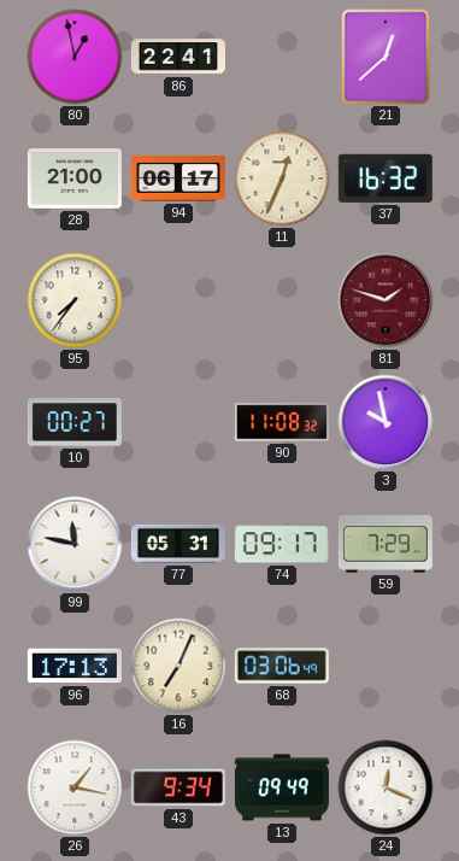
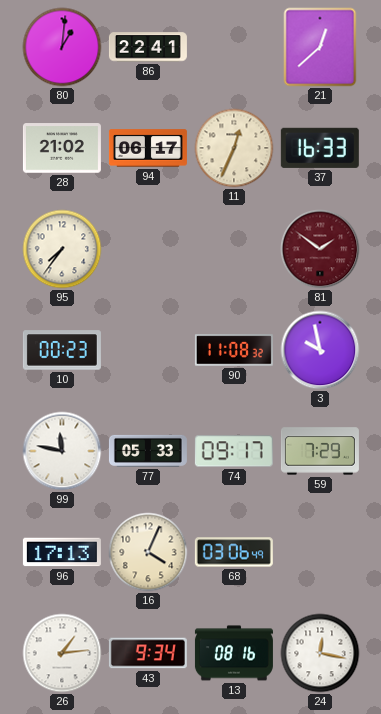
80: 12:58 -> 1:01
28: 21:00 -> 21:02
37: 16:32 -> 16:33
81: 1:48 -> 1:51
10: 00:27 -> 00:23
77: 05:31 -> 05:33
16: 7:04 -> 4:04
26: 1:17 -> 1:14
13: 09:49 -> 08:16
24: 12:19 -> 12:17
